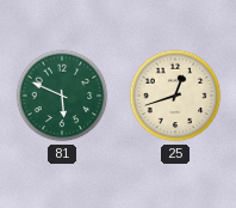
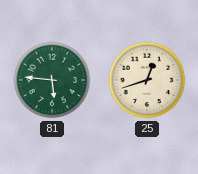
81: 5:49 -> 5:46
